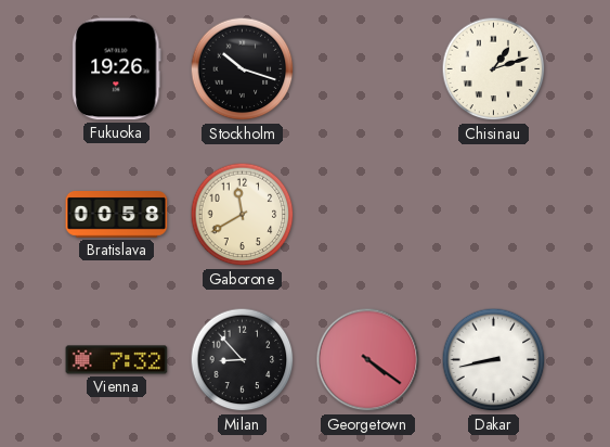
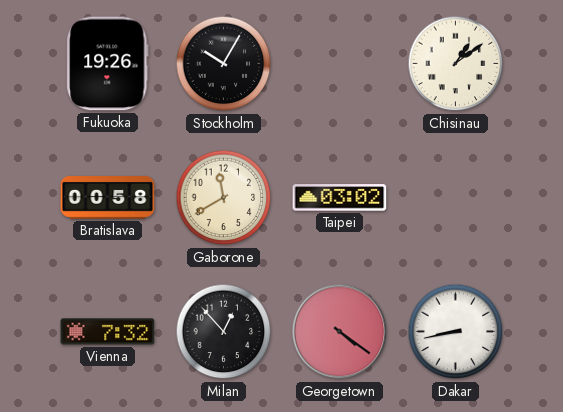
Stockholm: 10:18 -> 10:05
Chisinau: 1:12 -> 1:09
Taipei: none -> 03:02
Milan: 8:53 -> 12:53
